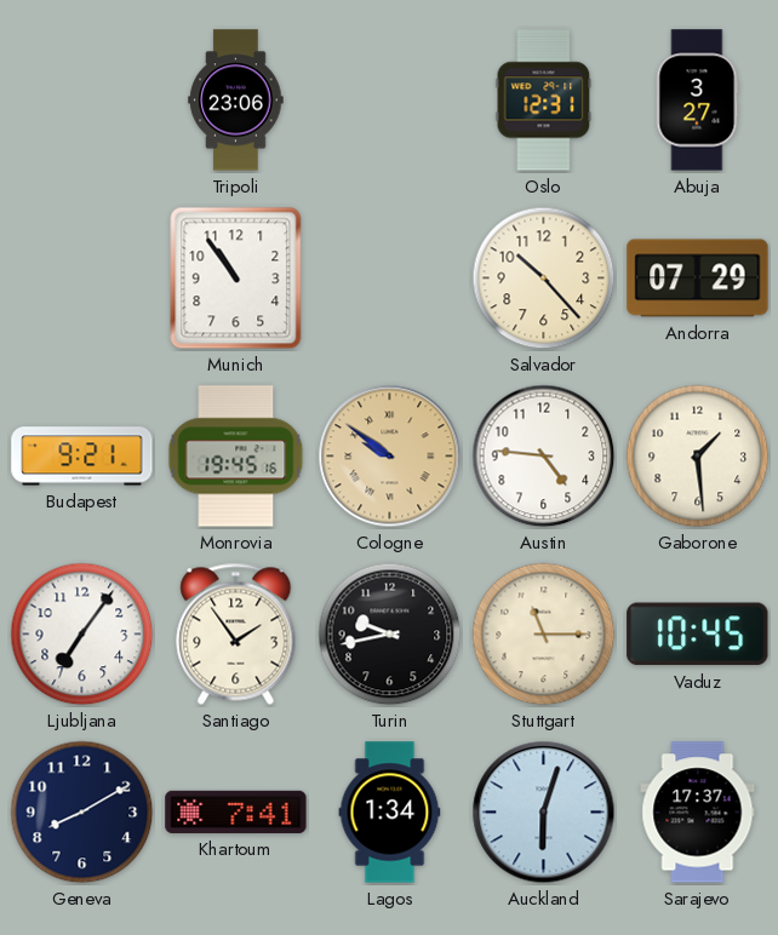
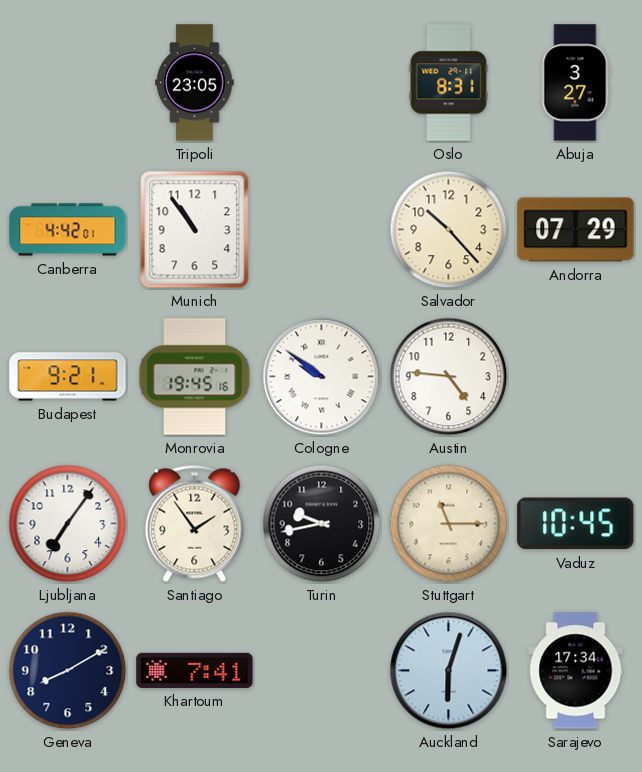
Tripoli: 23:06 -> 23:05
Oslo: 12:31 -> 8:31
Canberra: none -> 4:42
Cologne dial: champagne -> white
Gaborone: 1:29 -> none
Lagos: 1:34 -> none
Sarajevo: 17:37 -> 17:34
